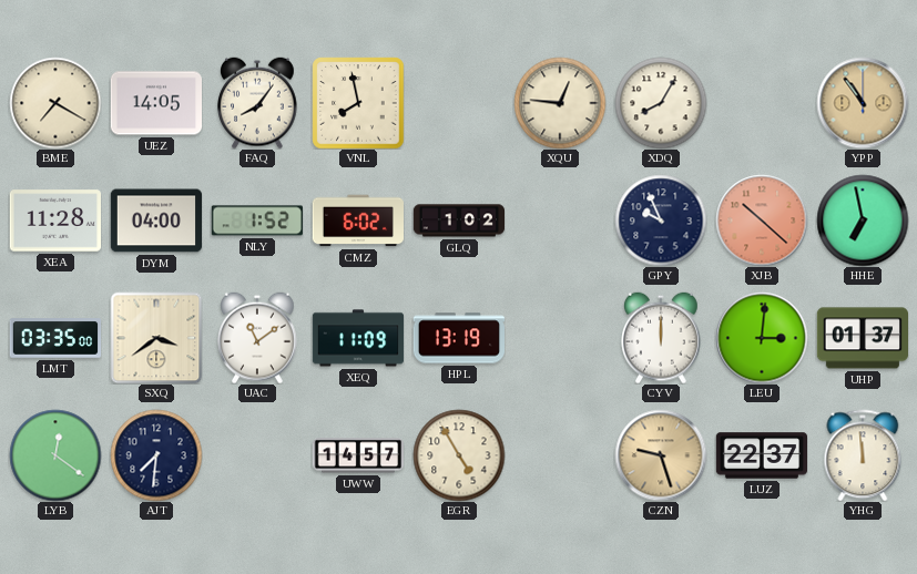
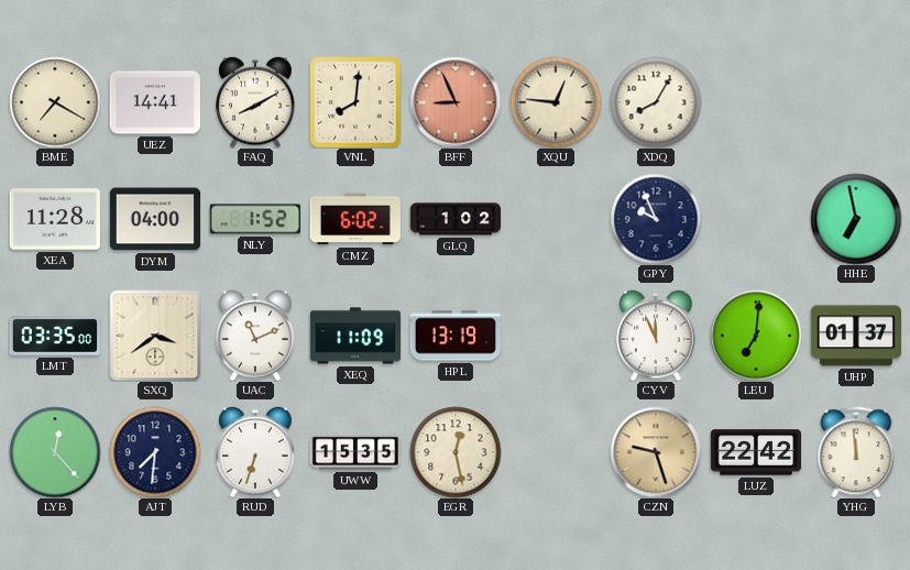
UEZ: 14:05 -> 14:41
FAQ: 8:06 -> 8:10
VNL: 7:58 -> 8:01
BFF: none -> 8:56
YPP: 10:54 -> none
XJB: 10:22 -> none
UAC: 11:09 -> 11:11
CYV: 12:00 -> 11:56
LEU: 3:01 -> 7:01
LYB: 12:21 -> 12:23
RUD: none -> 6:33
UWW: 14:57 -> 15:35
EGR: 4:55 -> 12:28
LUZ: 22:37 -> 22:42
